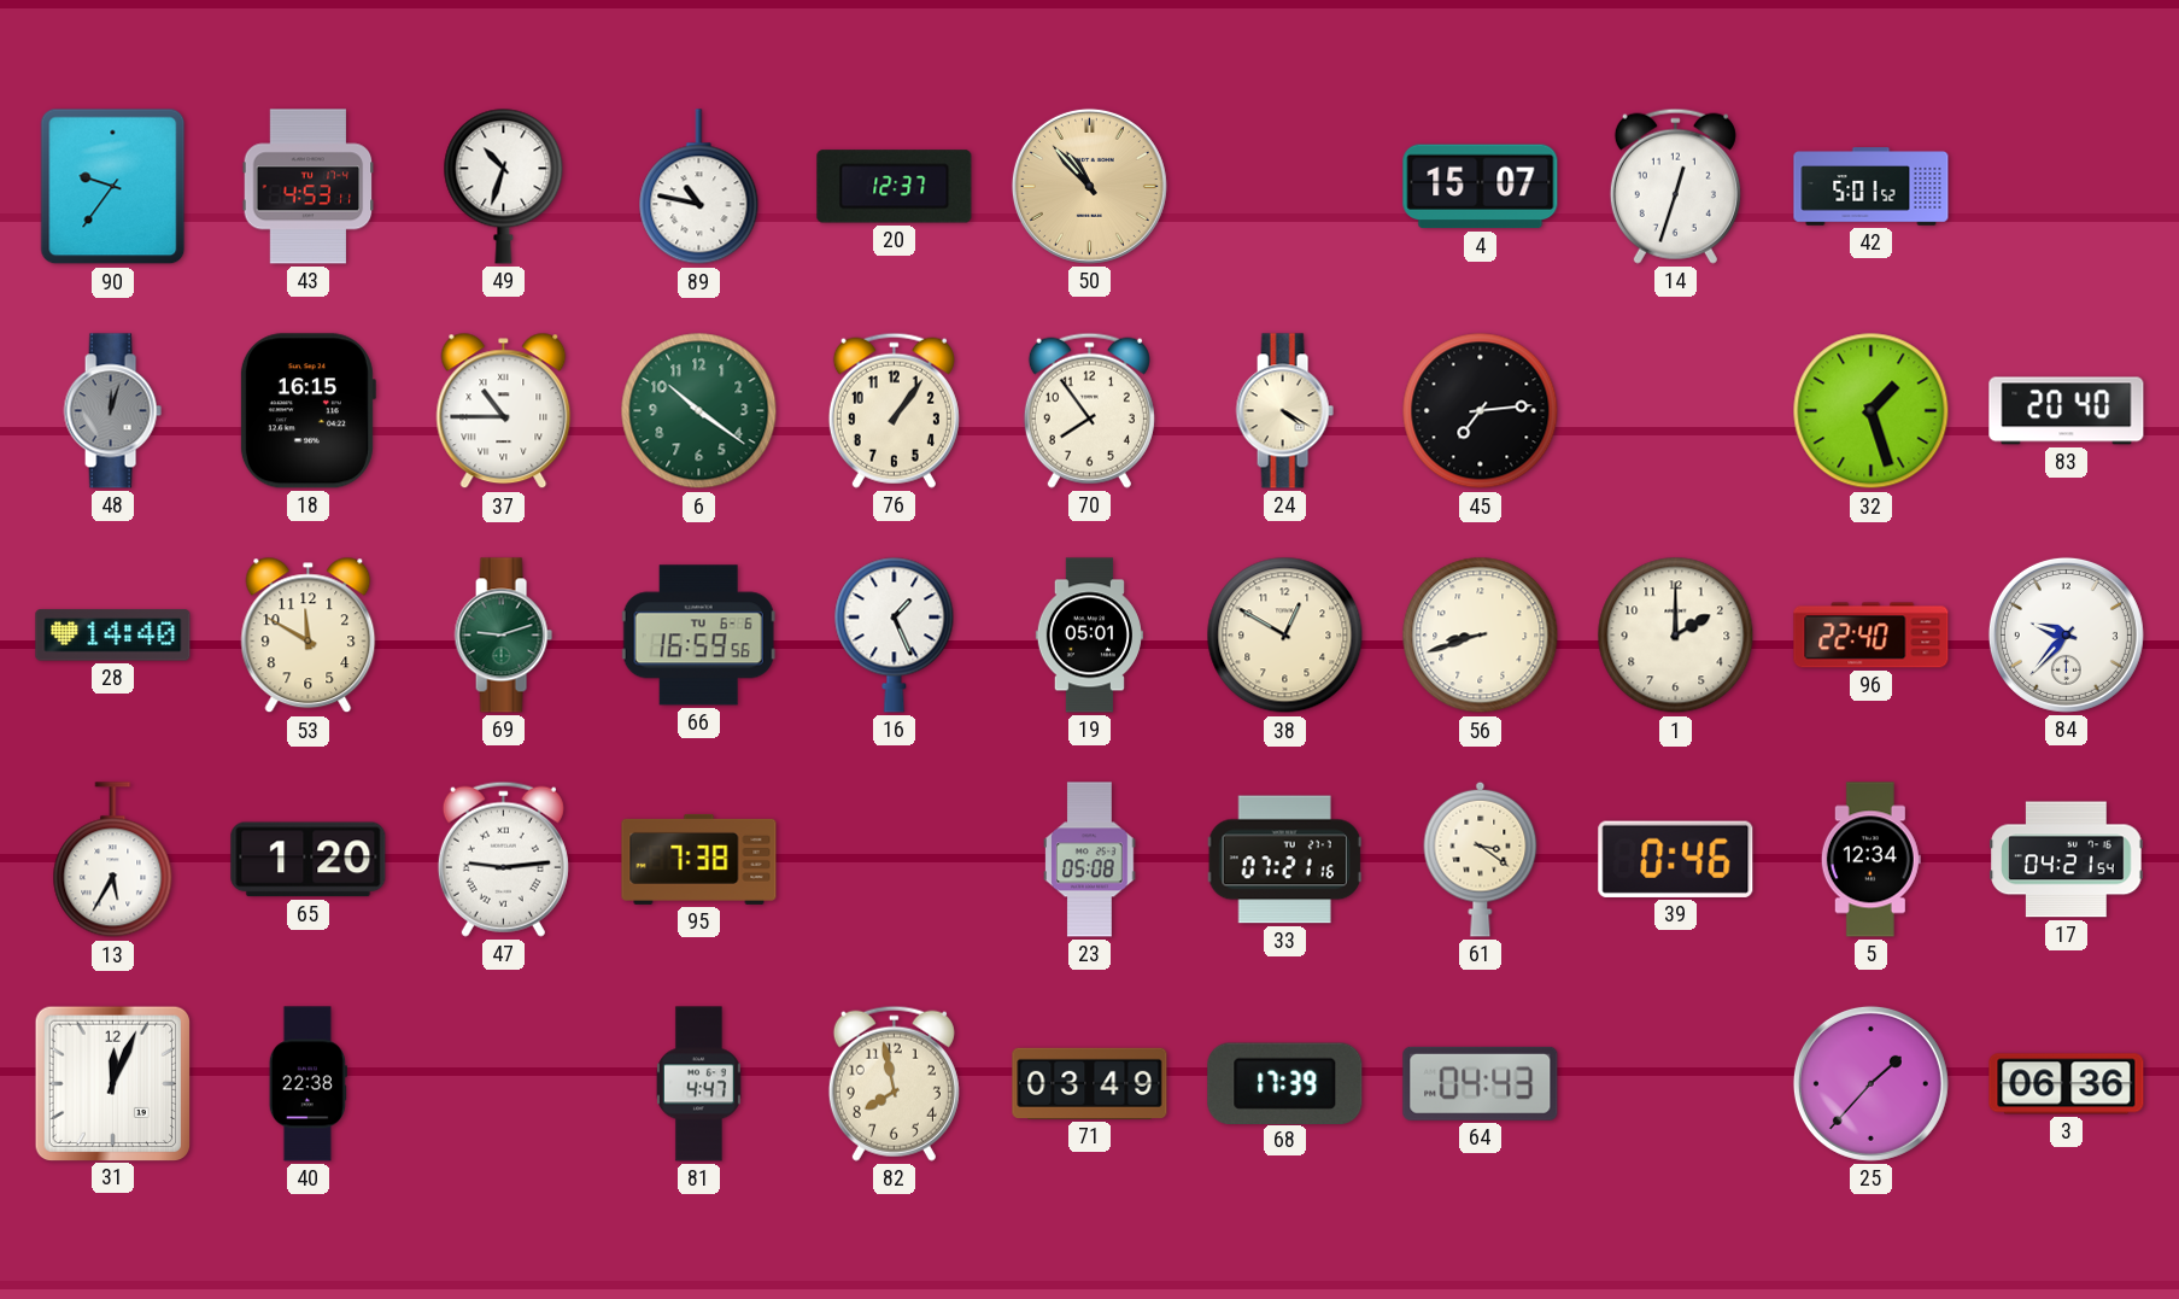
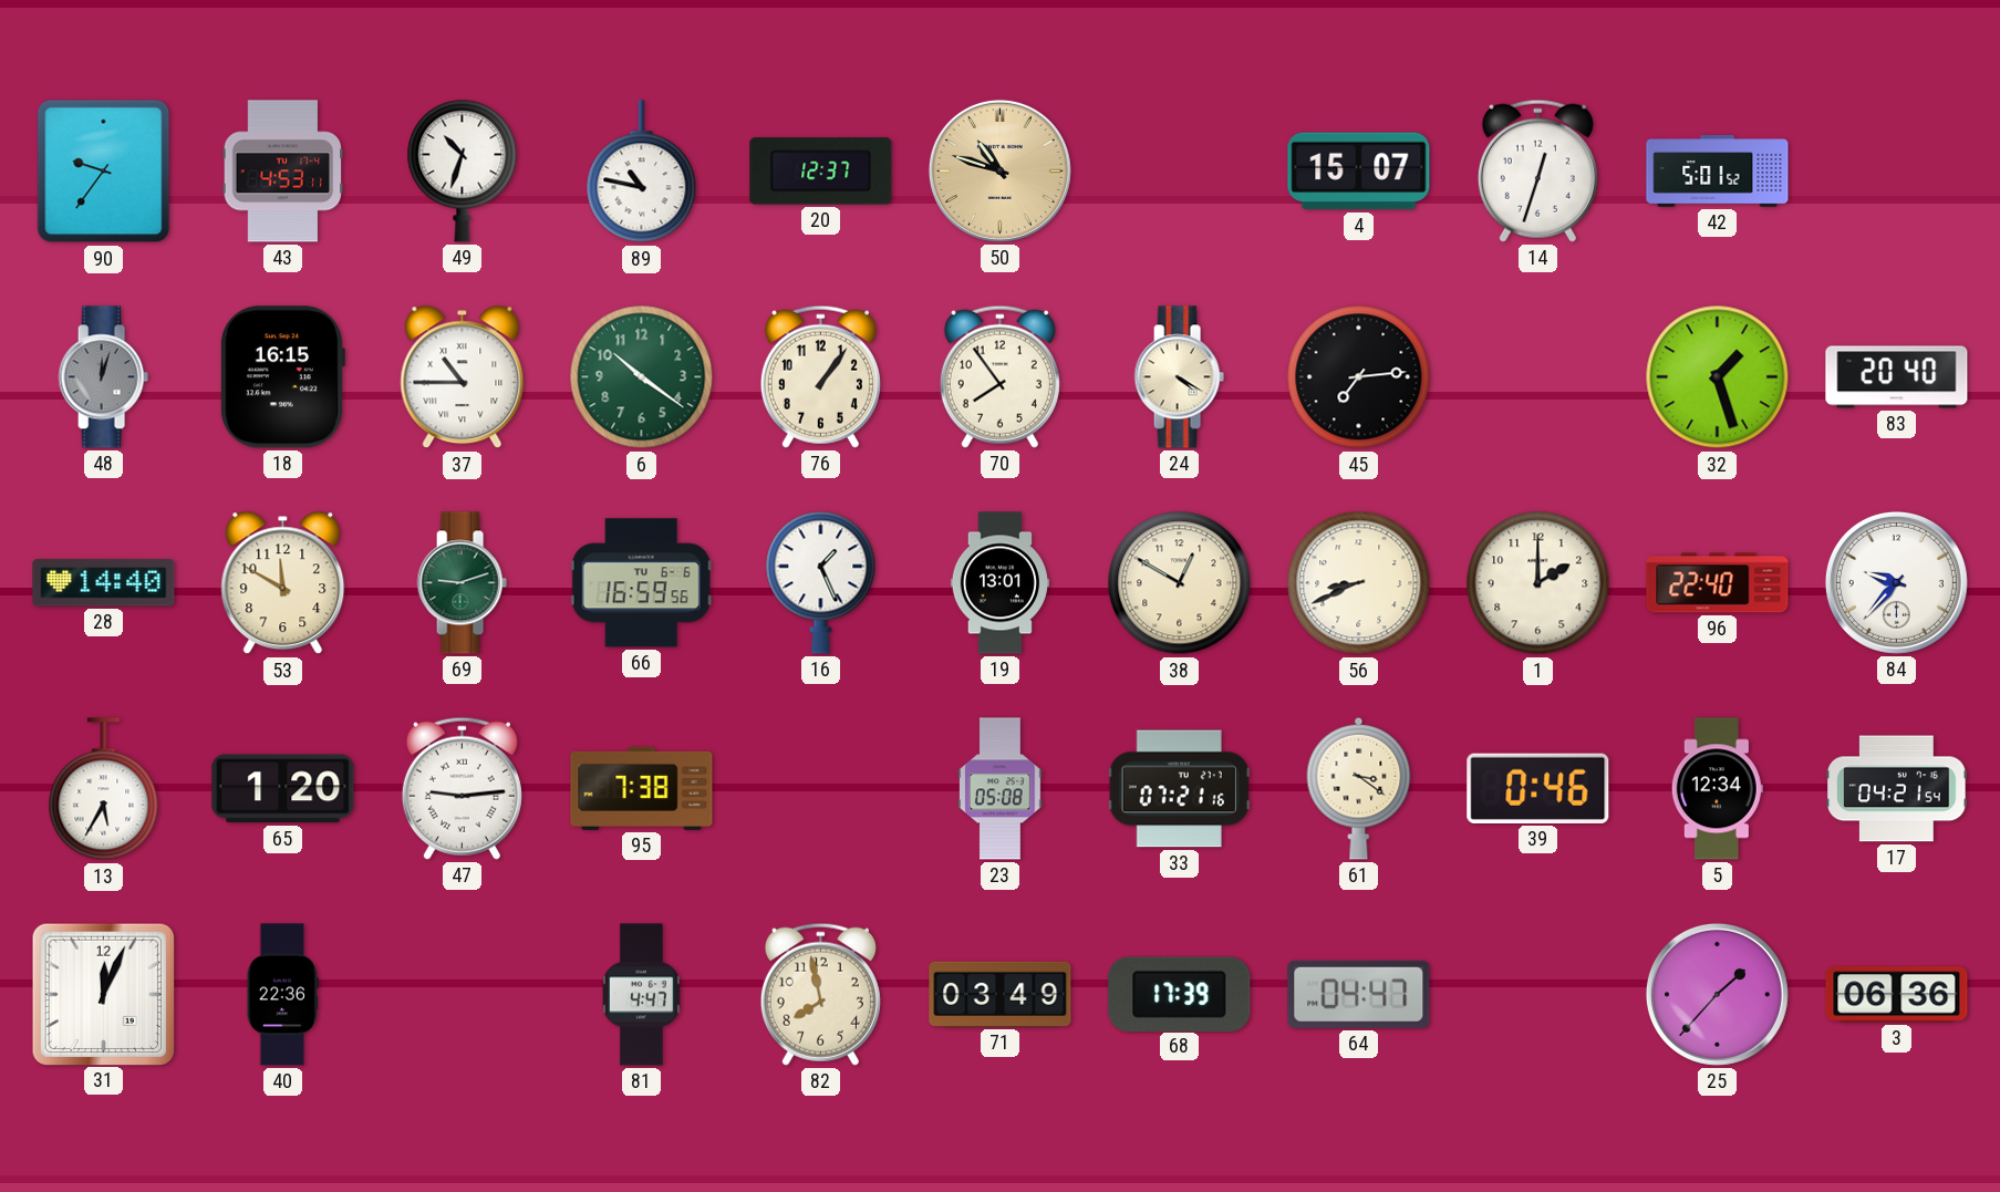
50: 10:53 -> 10:48
19: 05:01 -> 13:01
56: 8:42 -> 8:41
40: 22:38 -> 22:36
64: 04:43 -> 04:47
